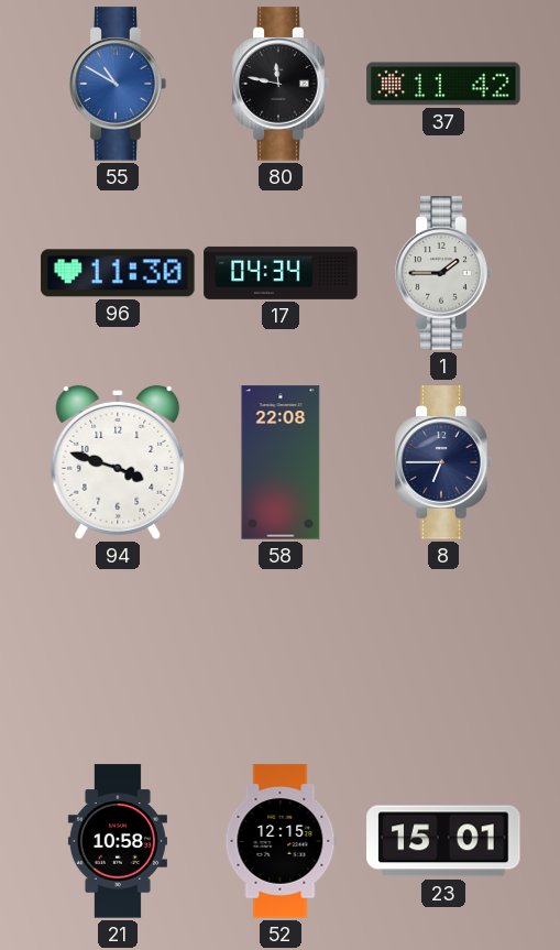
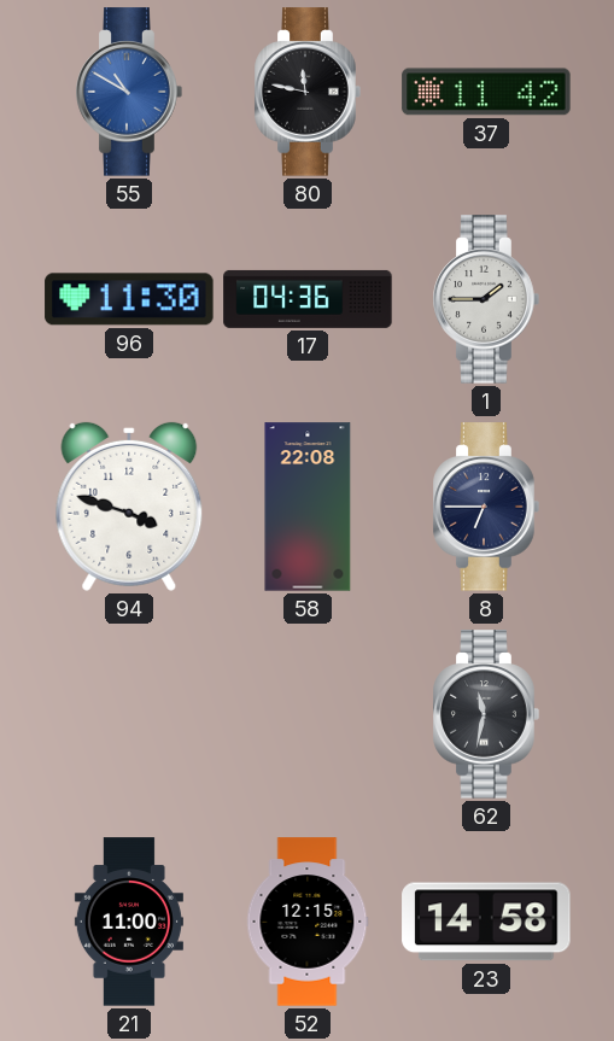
17: 04:34 -> 04:36
62: none -> 11:32
21: 10:58 -> 11:00
23: 15:01 -> 14:58
